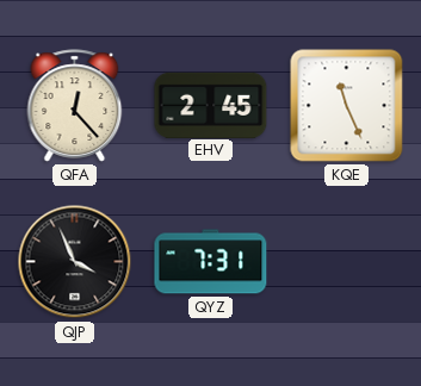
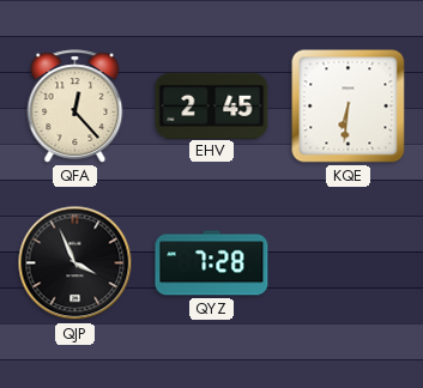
KQE: 11:26 -> 6:31
QYZ: 7:31 -> 7:28
